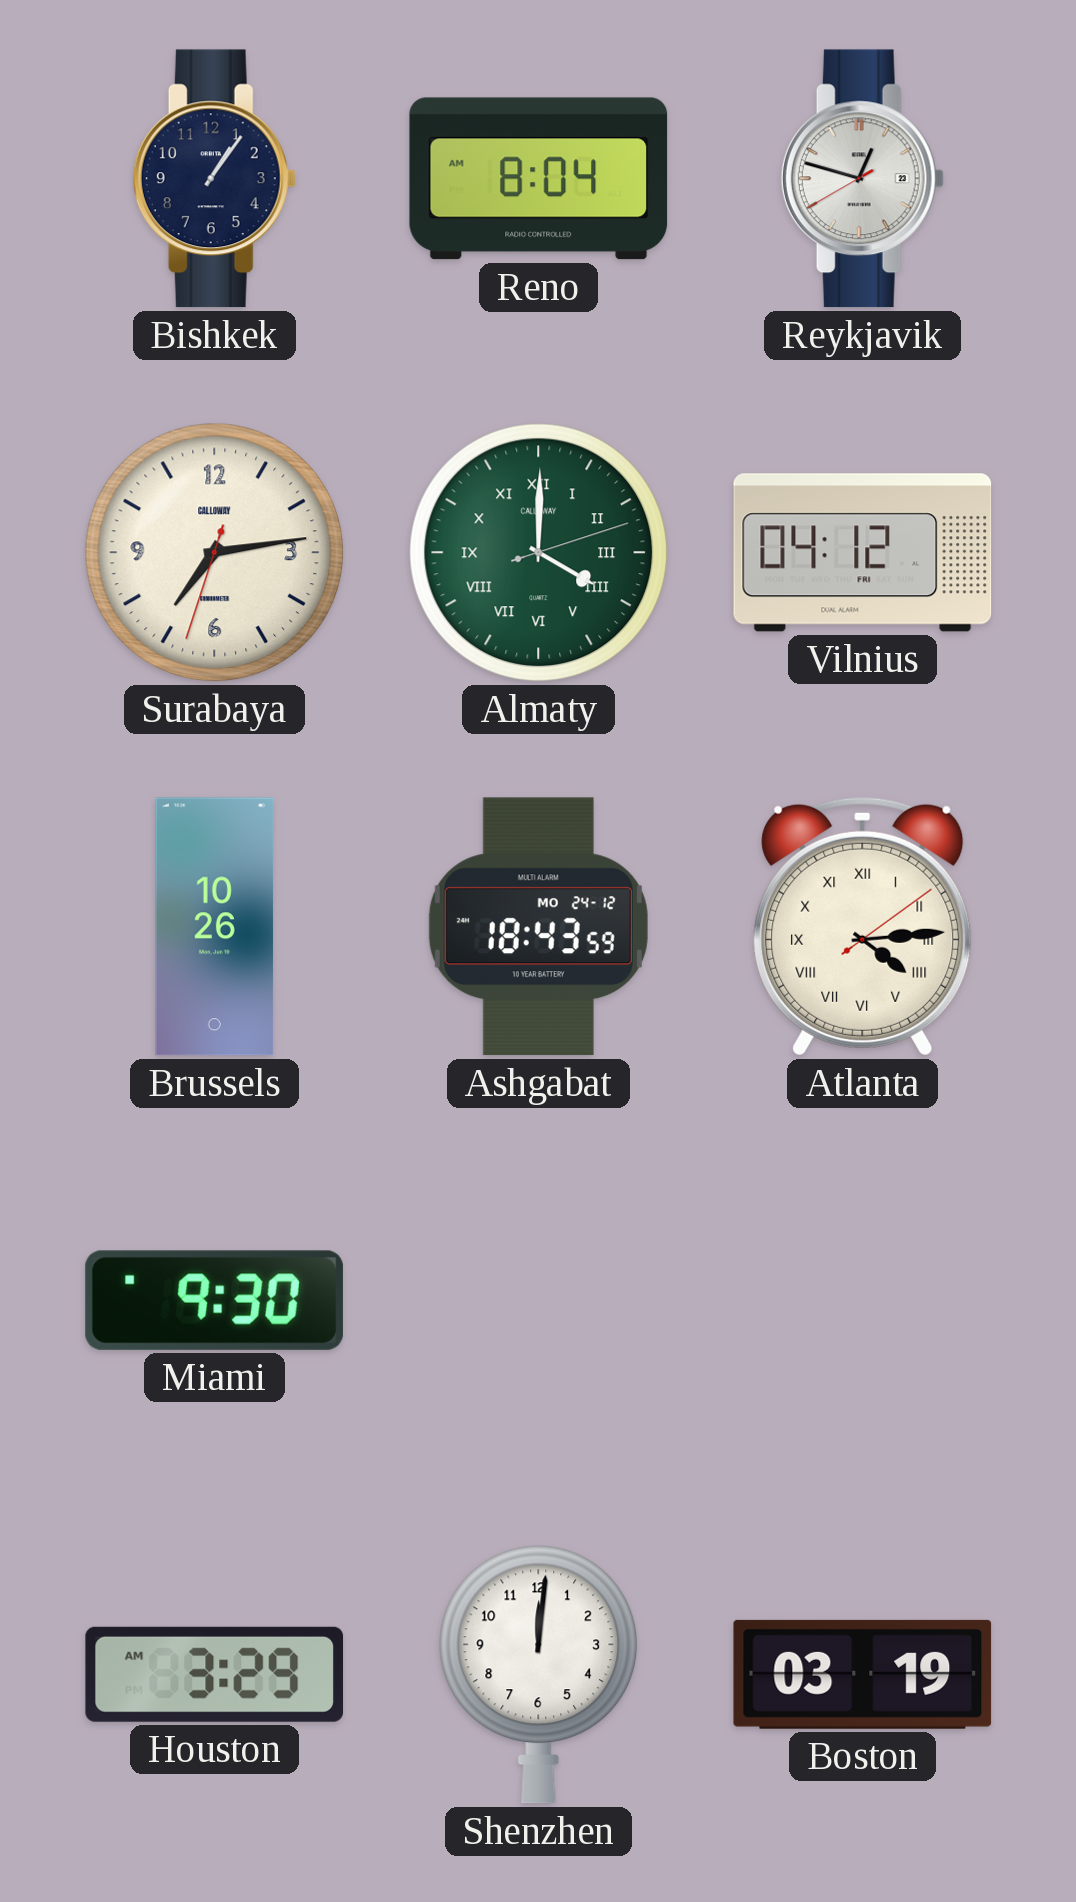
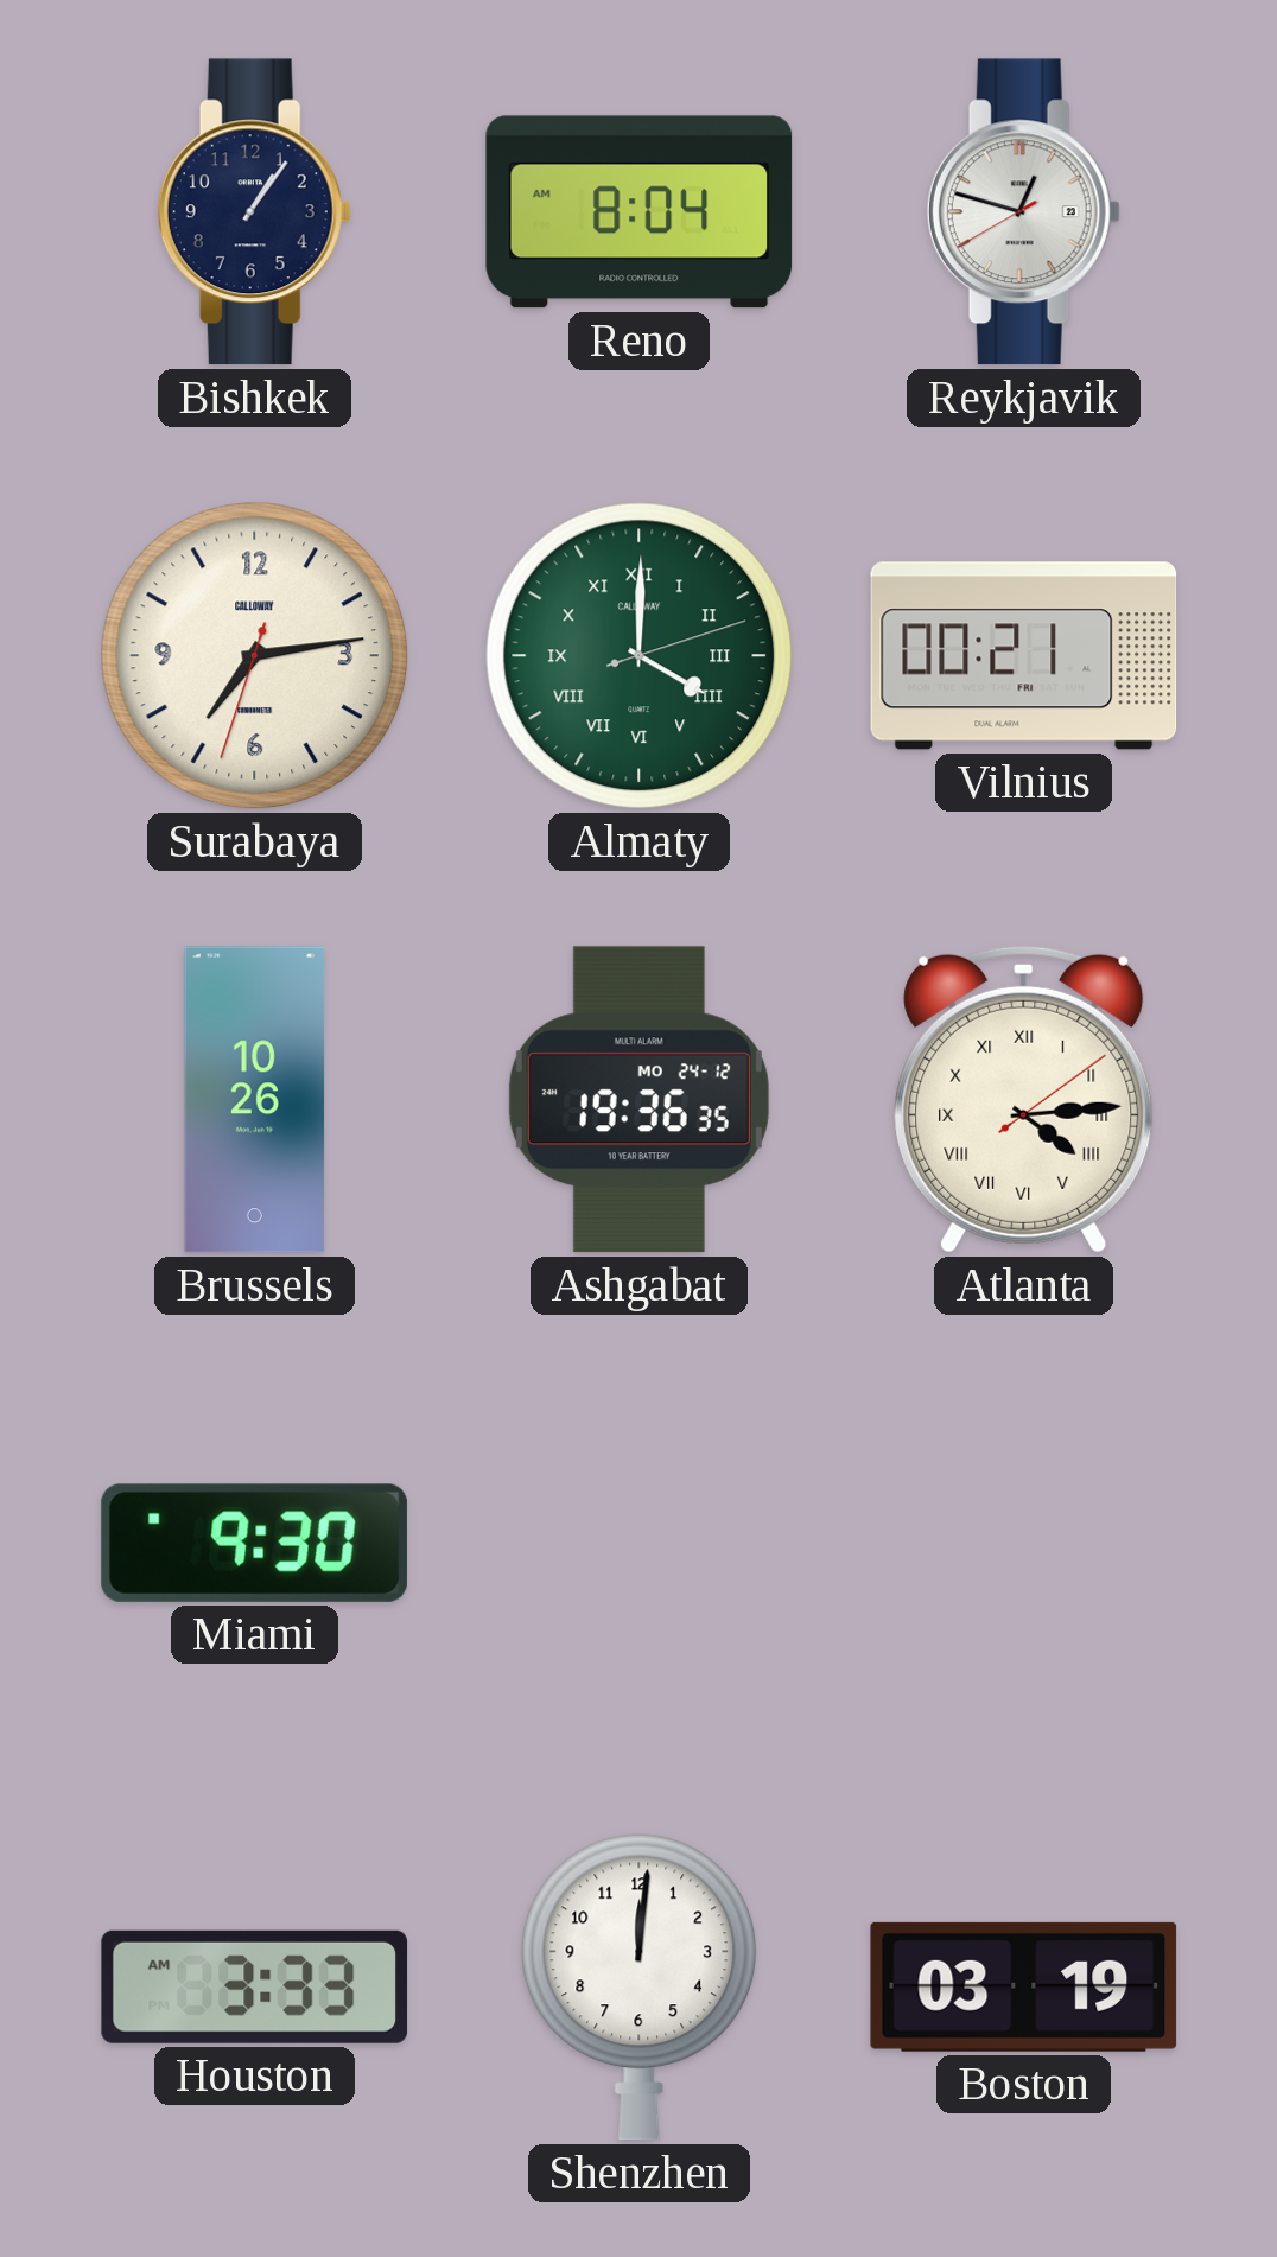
Vilnius: 04:12 -> 00:21
Ashgabat: 18:43 -> 19:36
Houston: 3:29 -> 3:33
